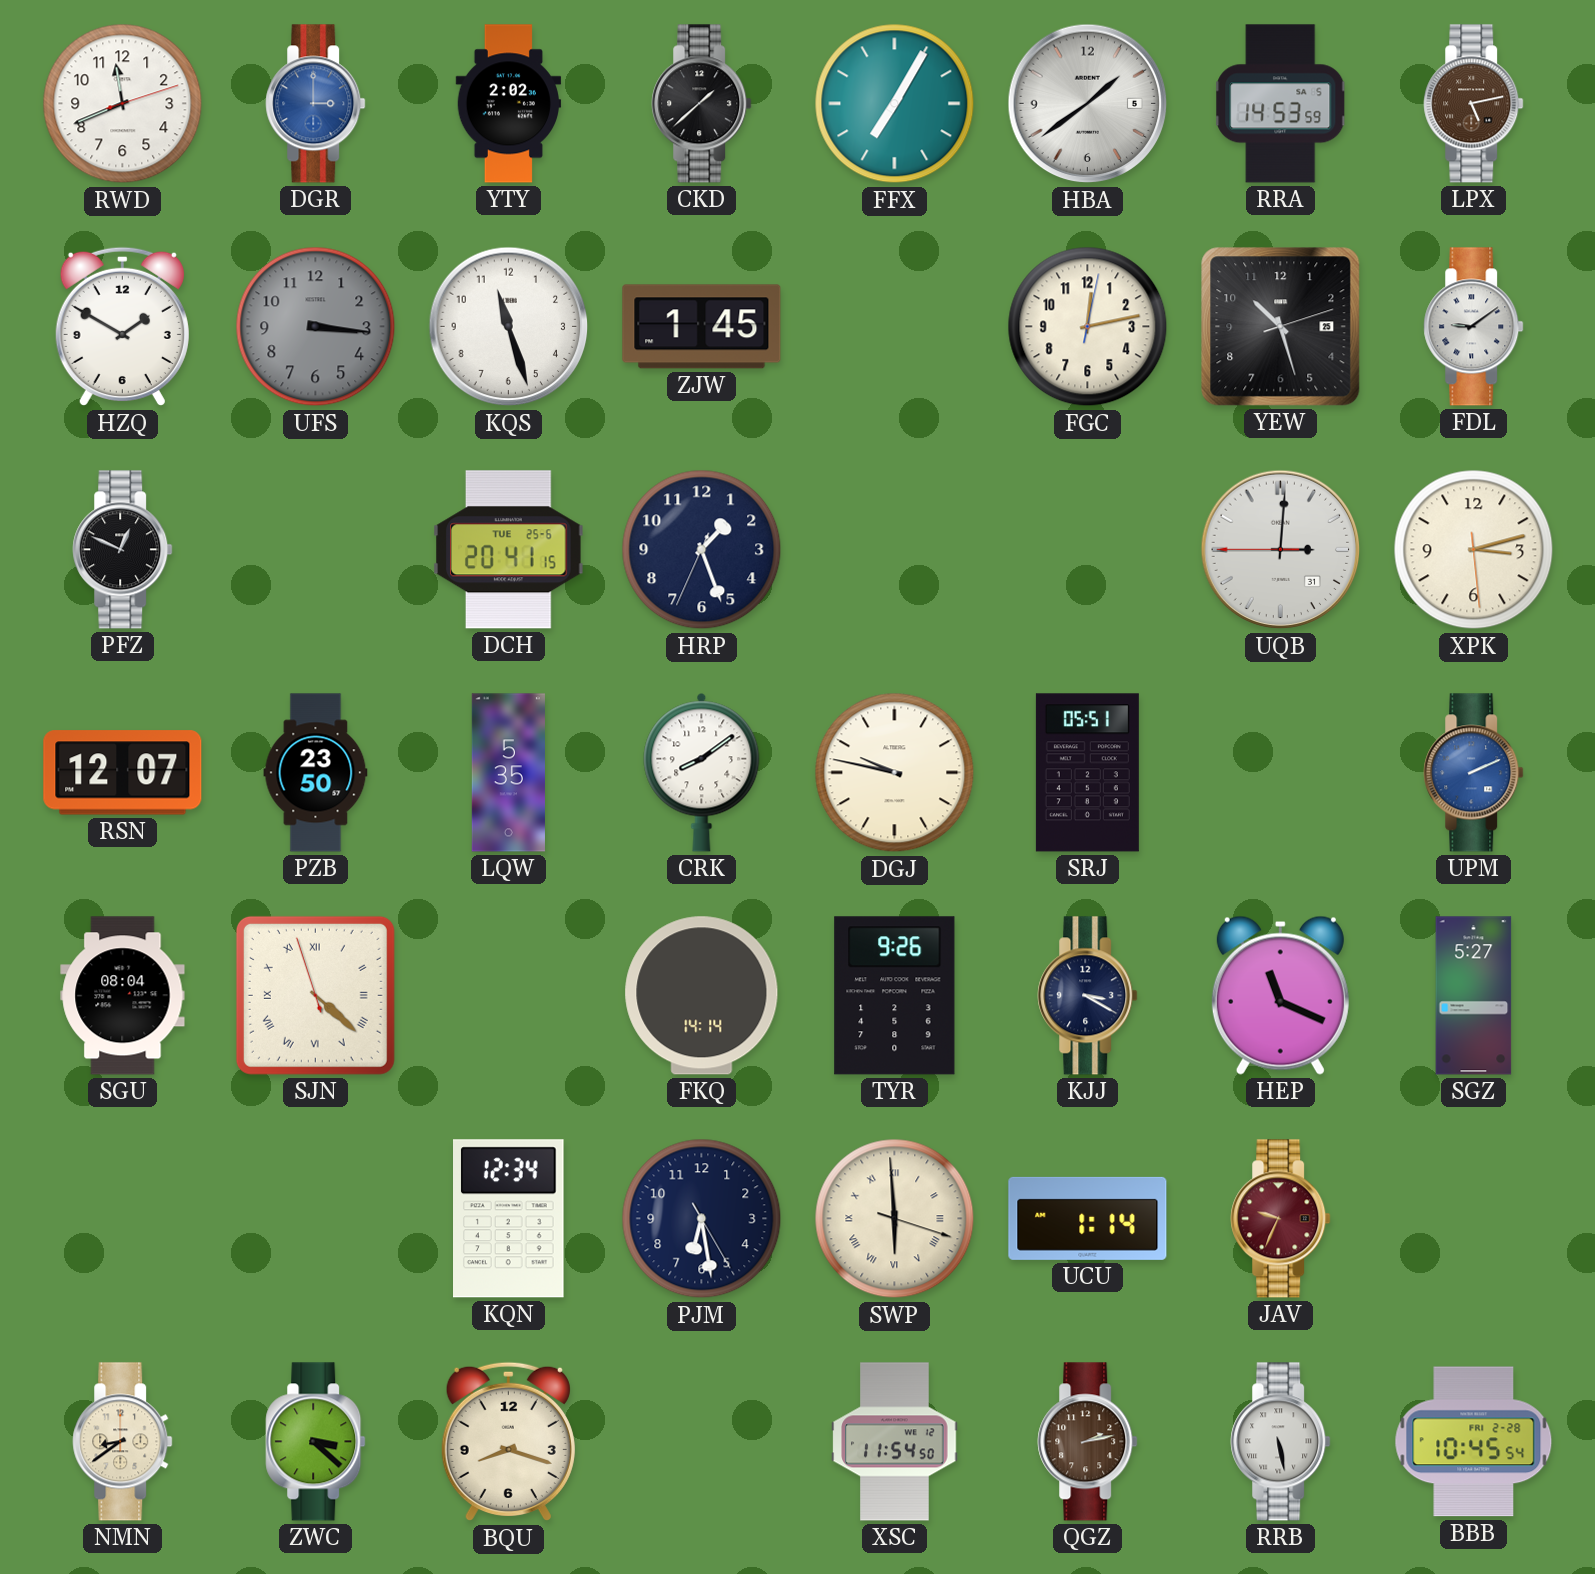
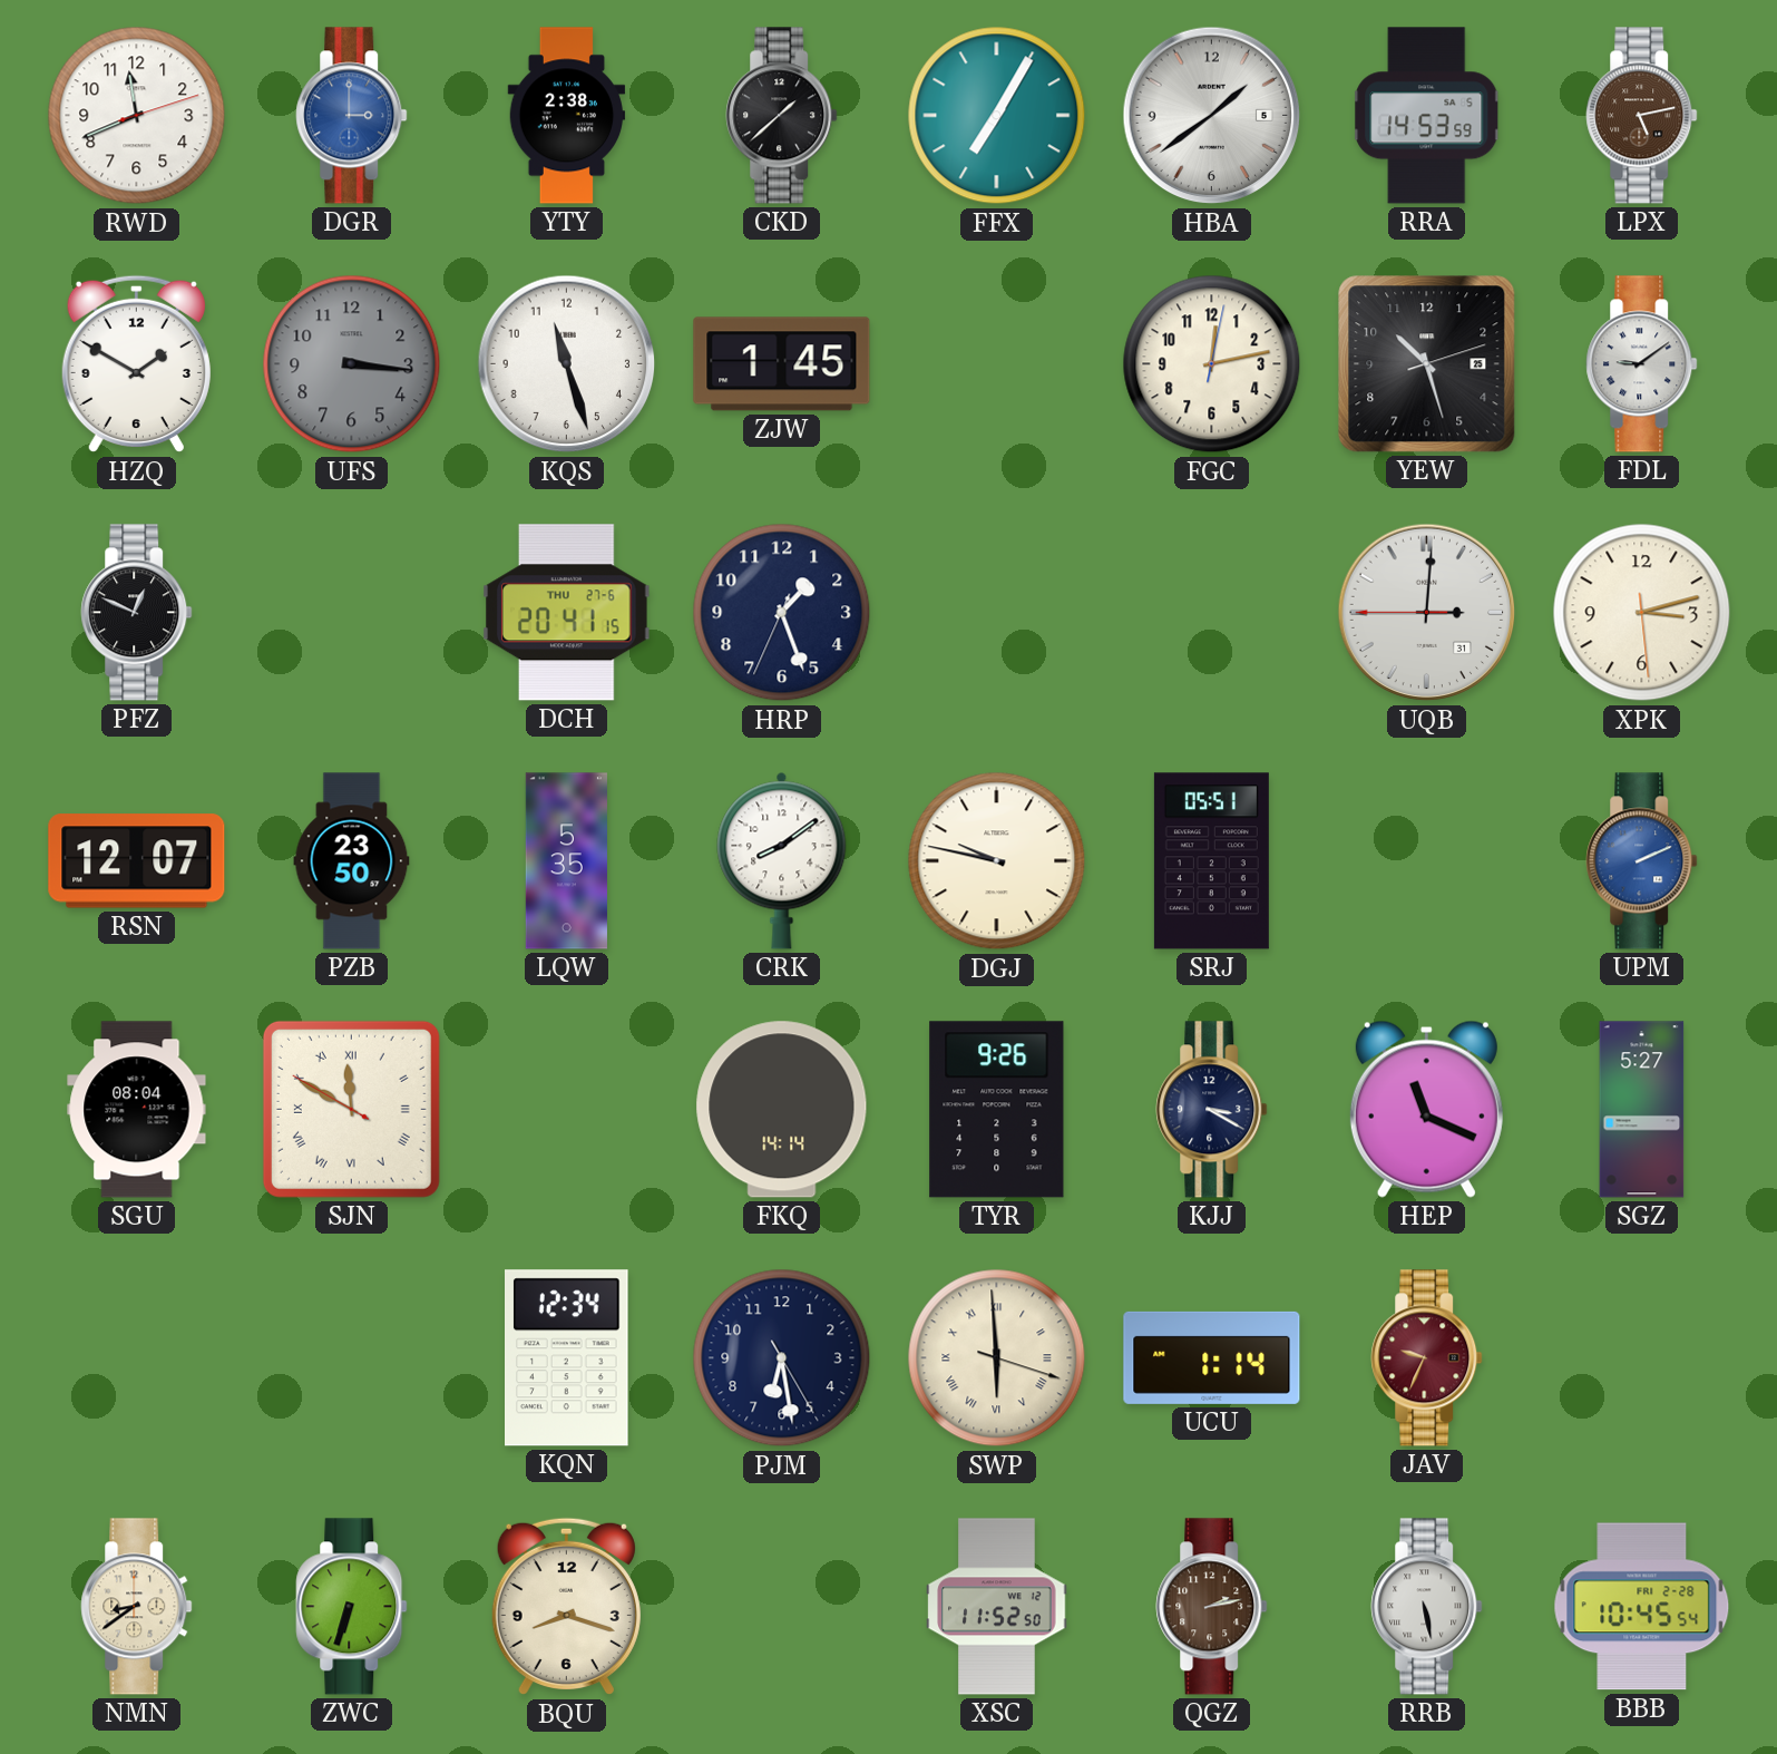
YTY: 2:02 -> 2:38
DCH date: TUE 25-6 -> THU 27-6
SJN: 4:21 -> 11:49
ZWC: 3:22 -> 6:33
XSC: 11:54 -> 11:52
